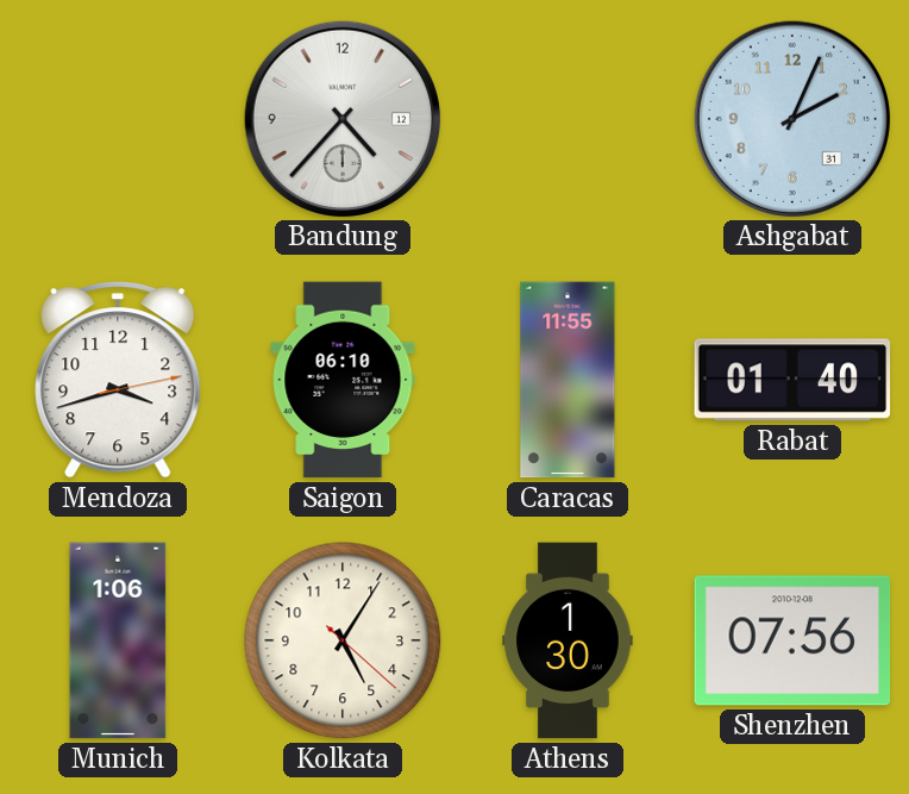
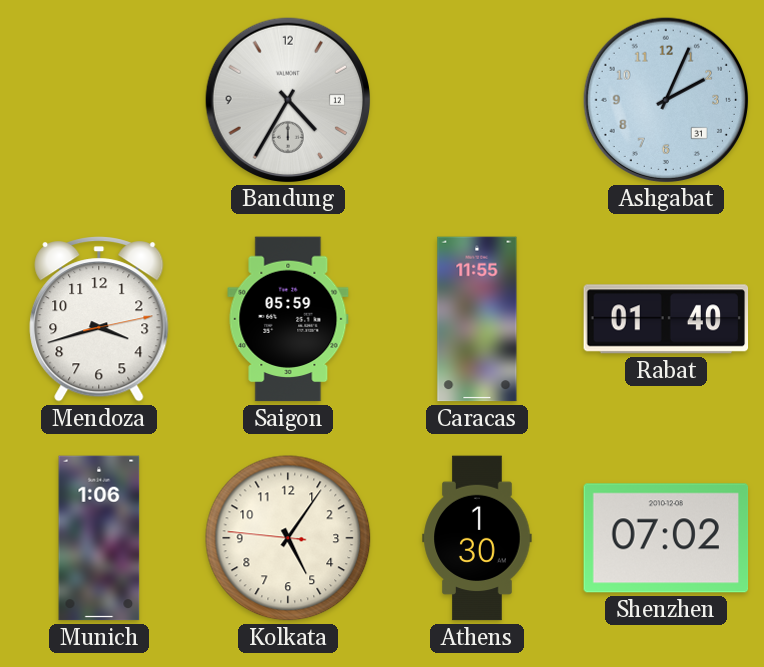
Bandung: 4:37 -> 4:35
Saigon: 06:10 -> 05:59
Kolkata: 5:05:22 -> 5:05:46
Shenzhen: 07:56 -> 07:02
